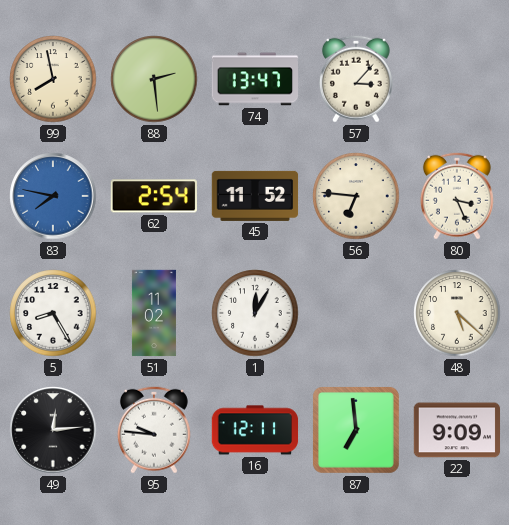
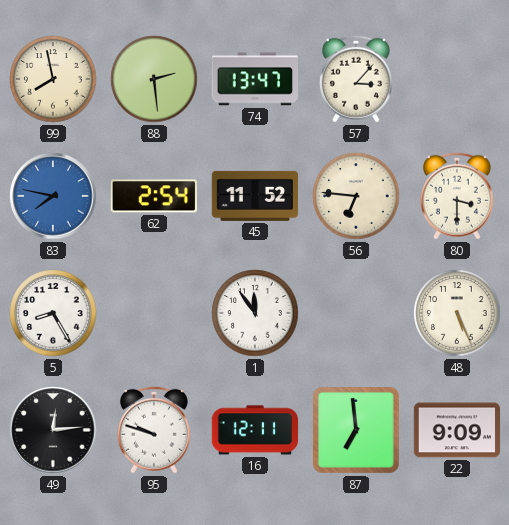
80: 3:26 -> 3:30
51: 11:02 -> none
1: 12:05 -> 11:54
48: 5:22 -> 5:26
95: 9:46 -> 9:48
